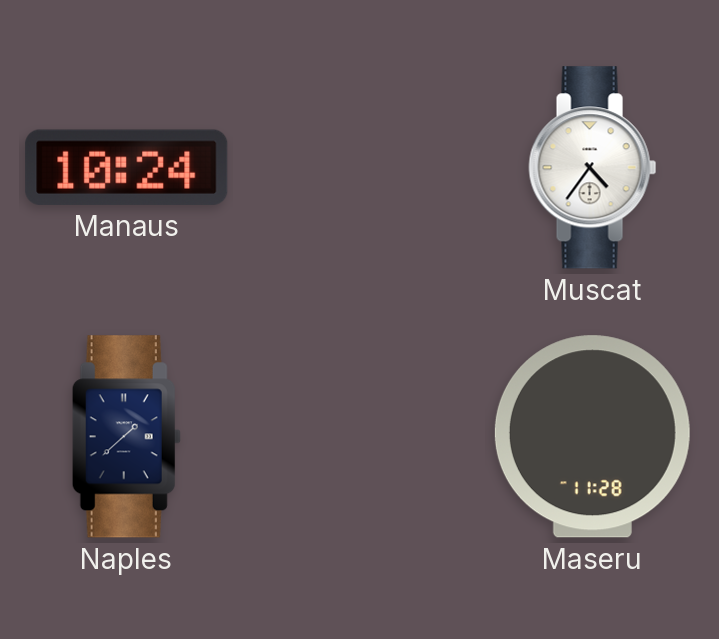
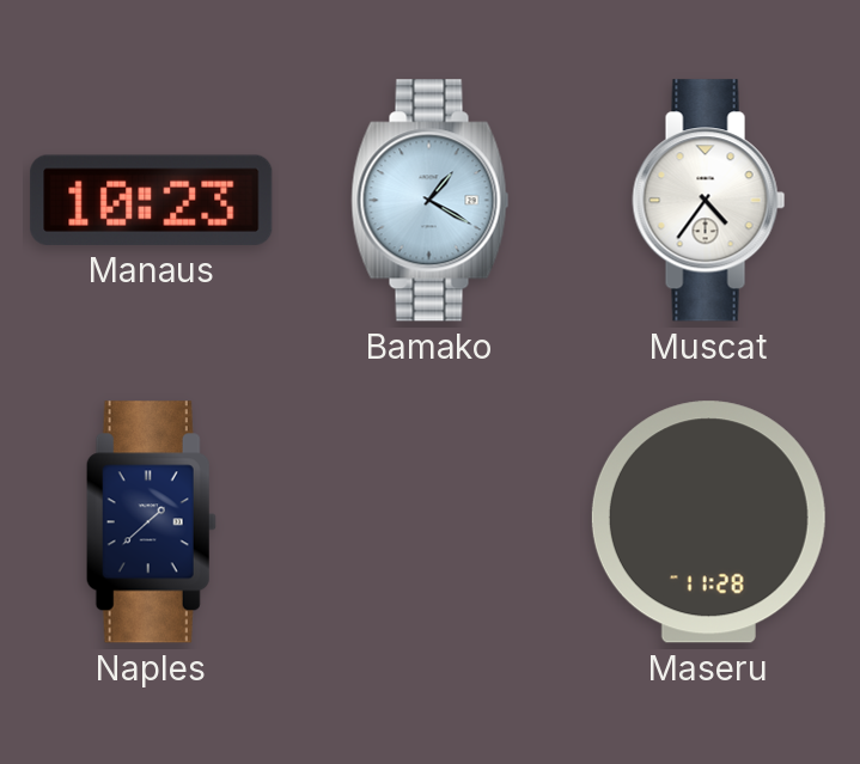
Manaus: 10:24 -> 10:23
Bamako: none -> 1:20
